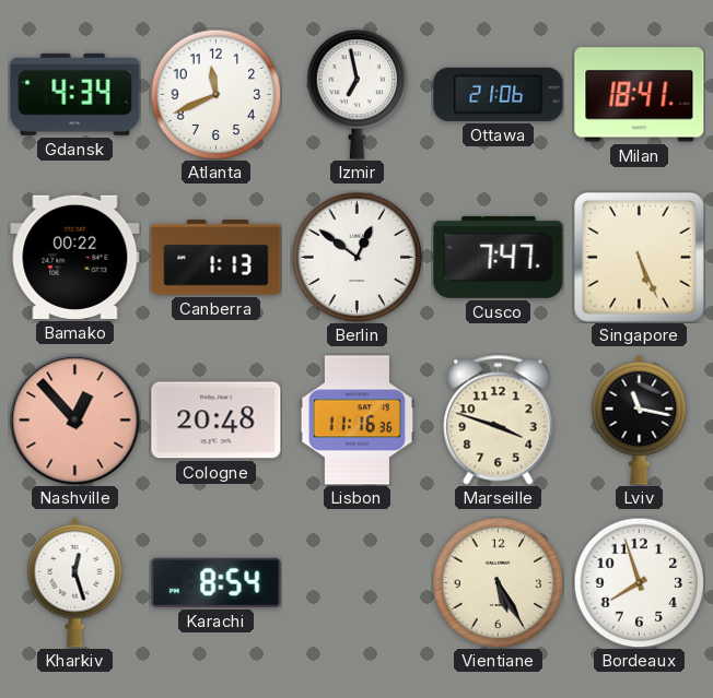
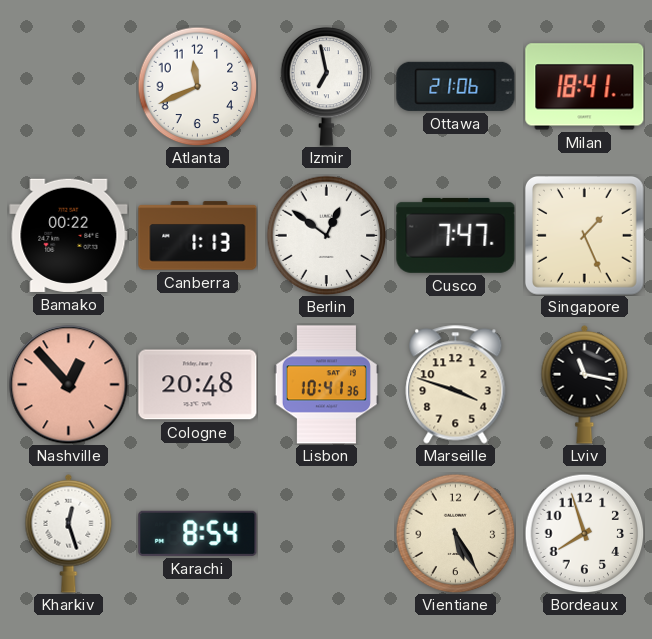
Gdansk: 4:34 -> none
Singapore: 5:26 -> 1:26
Lisbon: 11:16 -> 10:41
